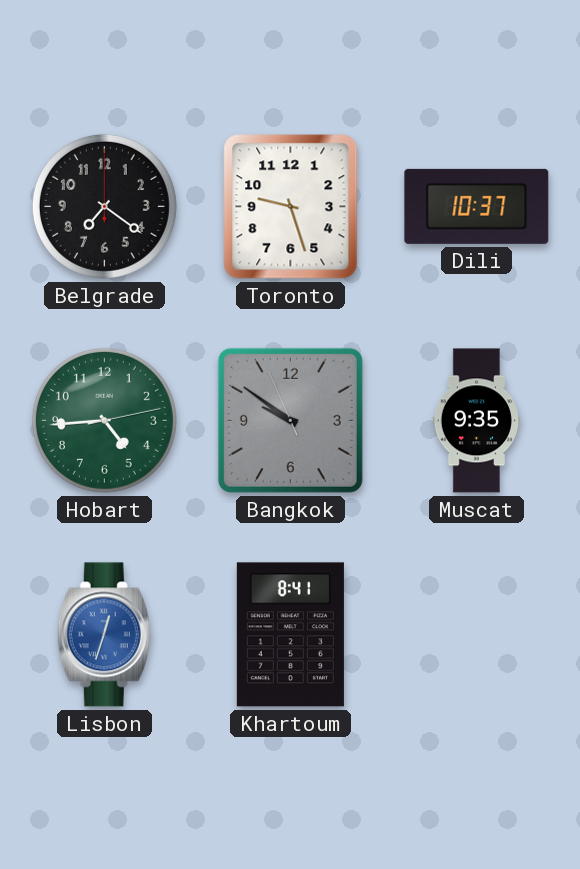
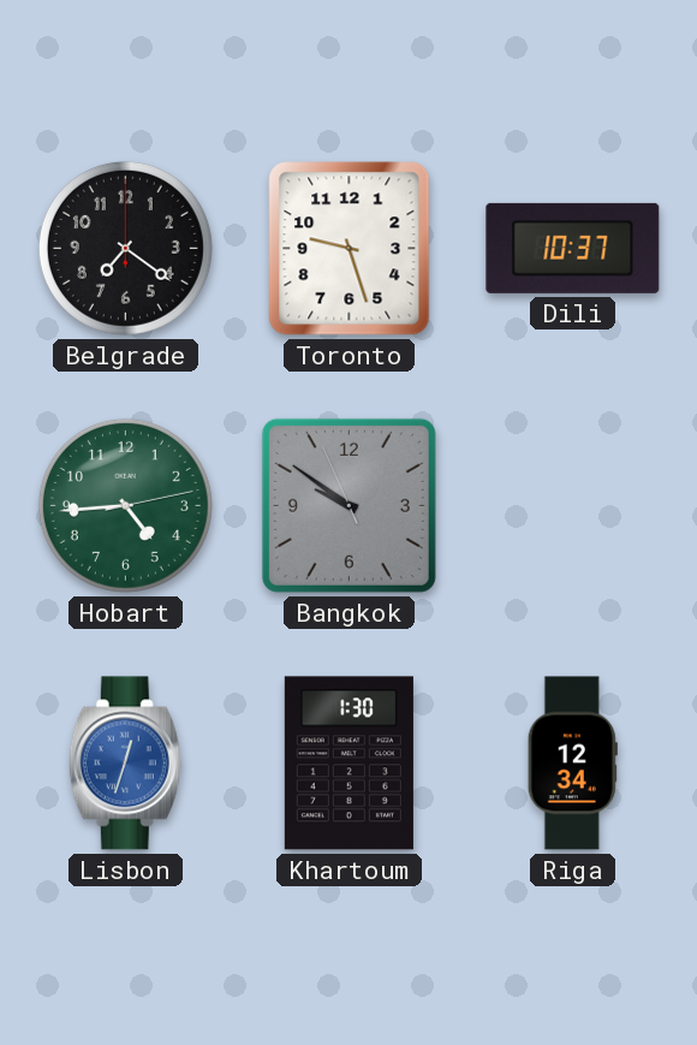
Muscat: 9:35 -> none
Khartoum: 8:41 -> 1:30
Riga: none -> 12:34
